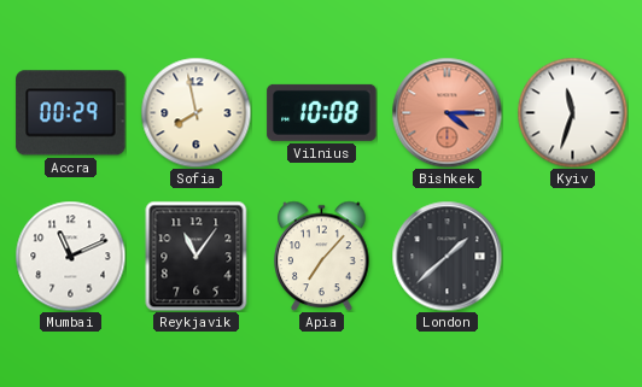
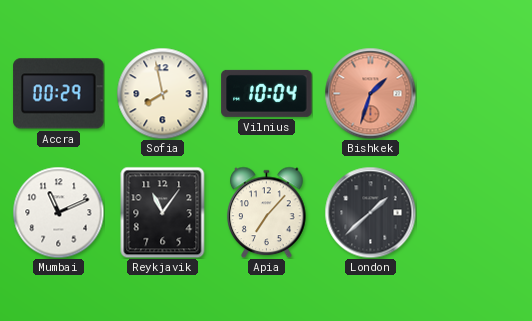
Vilnius: 10:08 -> 10:04
Bishkek: 4:15 -> 1:33
Kyiv: 11:33 -> none
